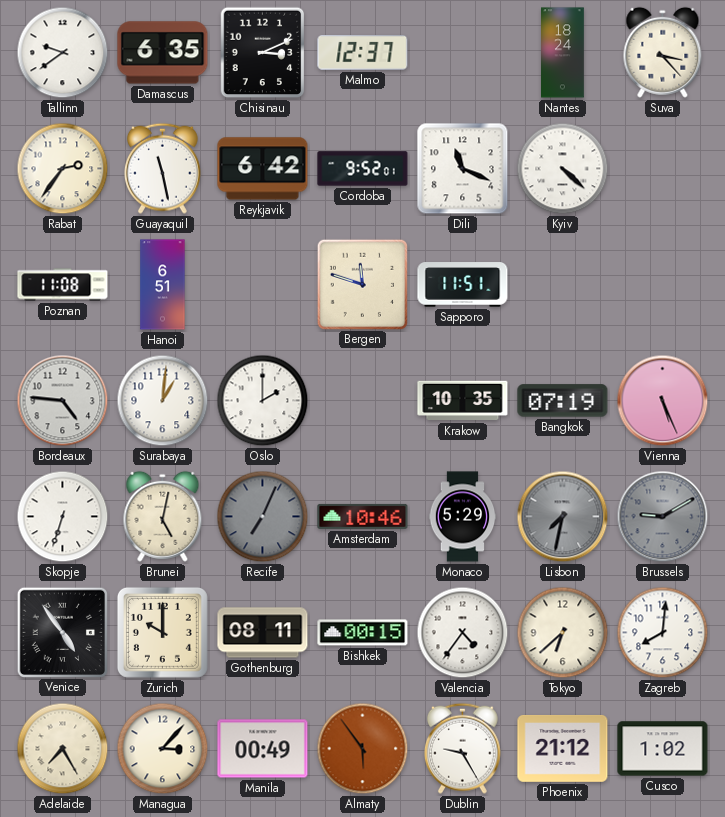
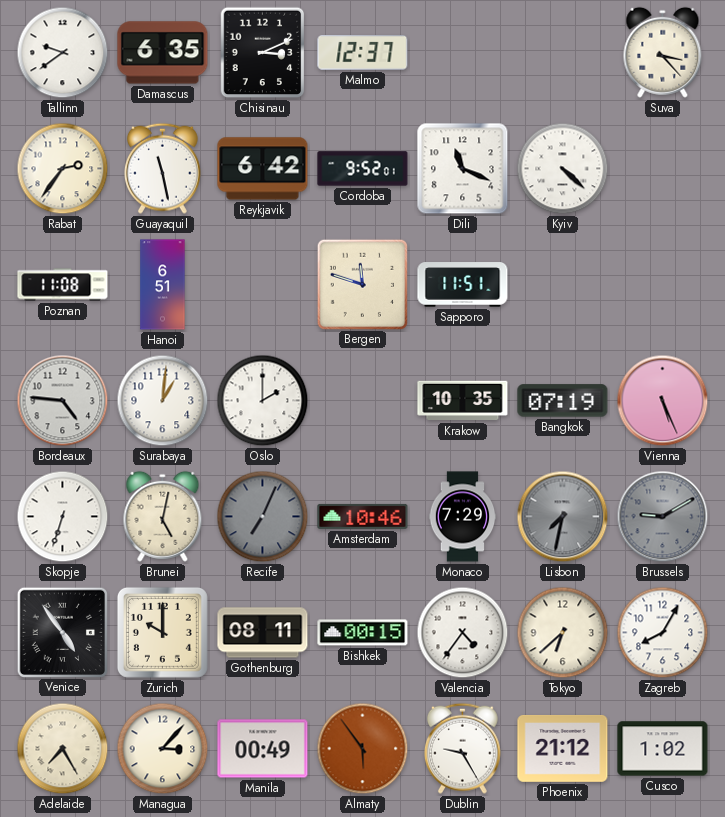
Nantes: 18:24 -> none
Monaco: 5:29 -> 7:29
Zagreb: 8:01 -> 8:05
